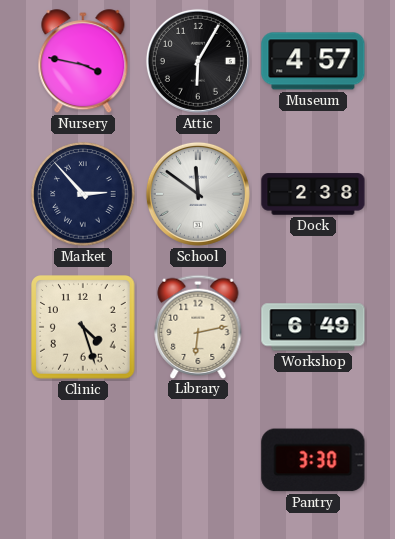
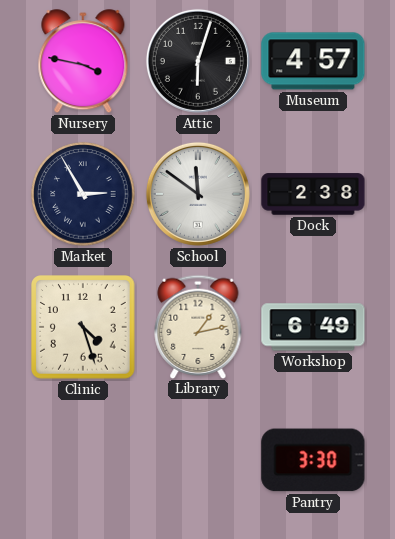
Attic: 6:05 -> 6:03
Market: 2:53 -> 2:55
Library: 6:13 -> 1:13
